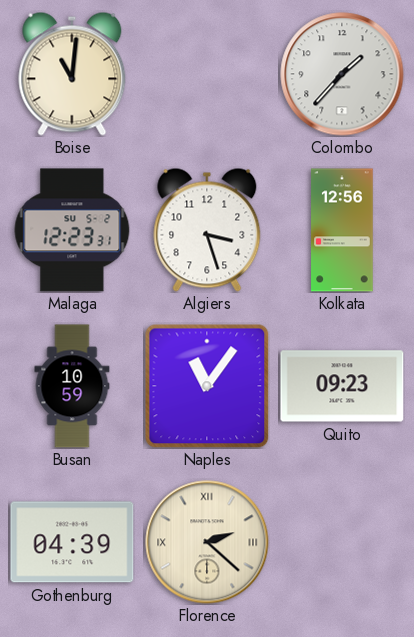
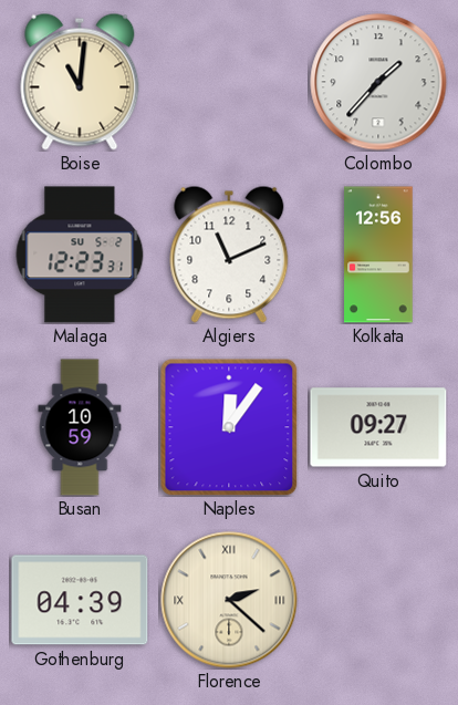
Algiers: 3:27 -> 11:11
Naples: 11:06 -> 12:06
Quito: 09:23 -> 09:27
